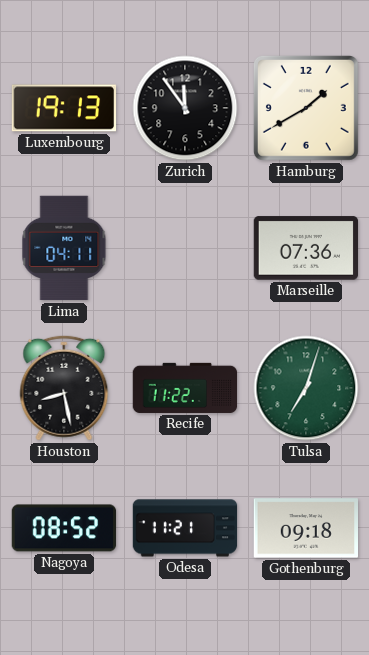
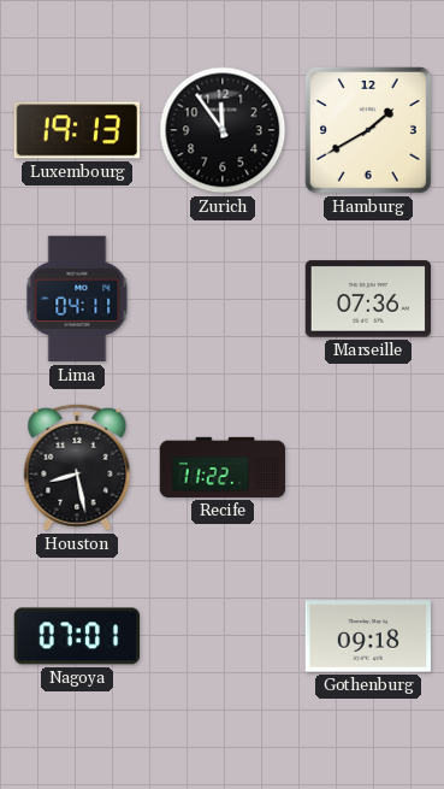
Tulsa: 7:03 -> none
Nagoya: 08:52 -> 07:01
Odesa: 11:21 -> none
